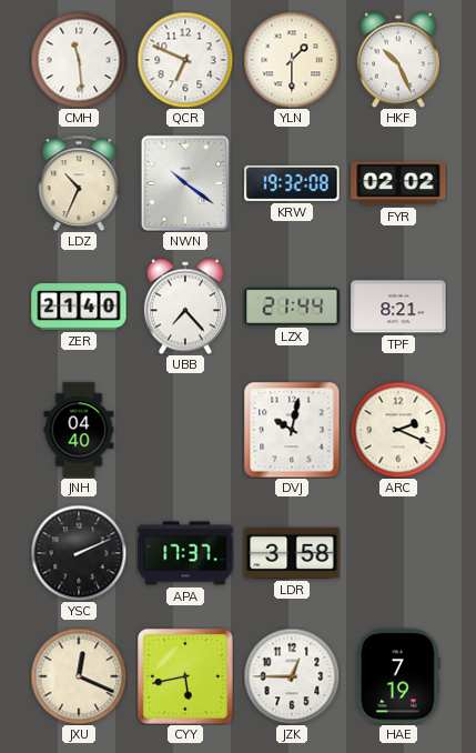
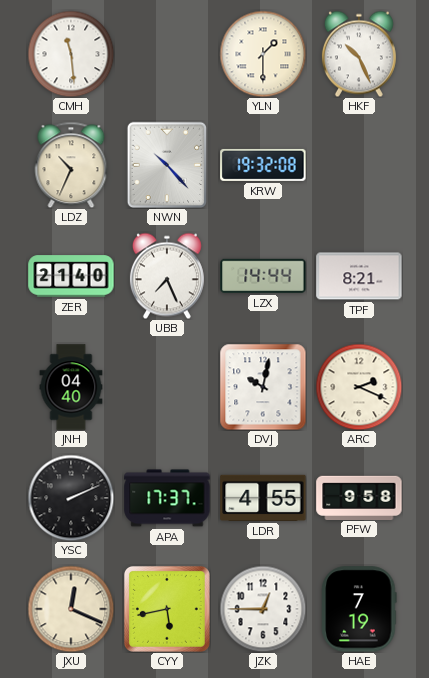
QCR: 6:49 -> none
NWN: 10:21 -> 10:23
FYR: 02:02 -> none
UBB: 7:23 -> 7:26
LZX: 21:44 -> 14:44
LDR: 3:58 -> 4:55
PFW: none -> 9:58
